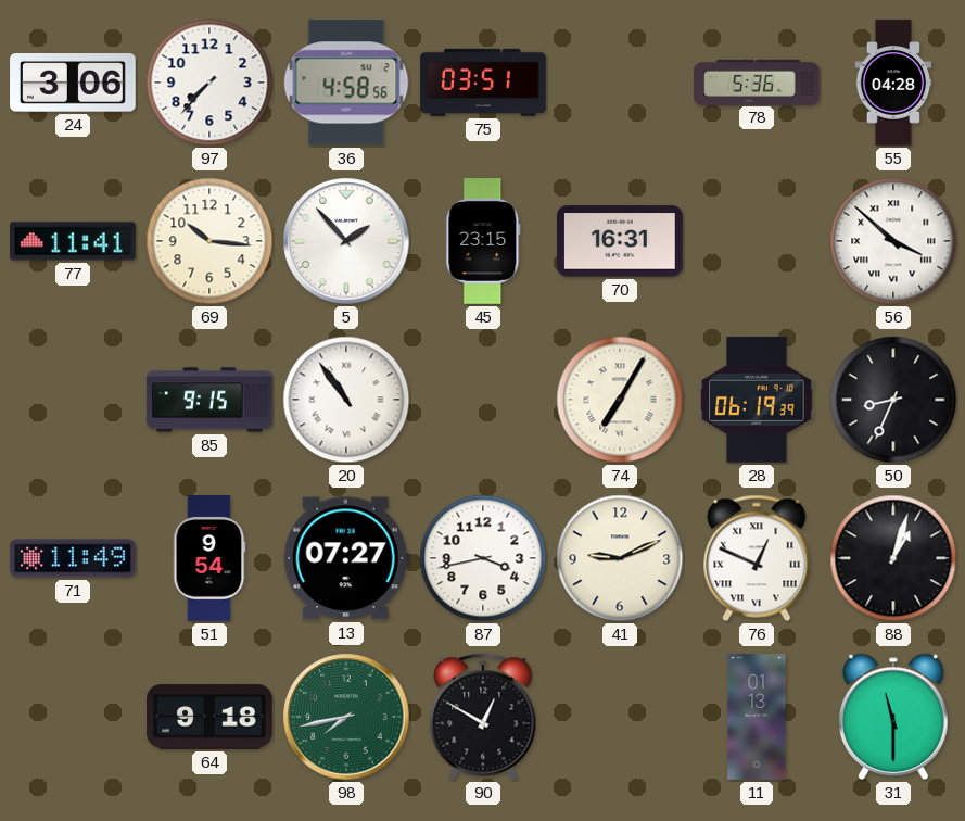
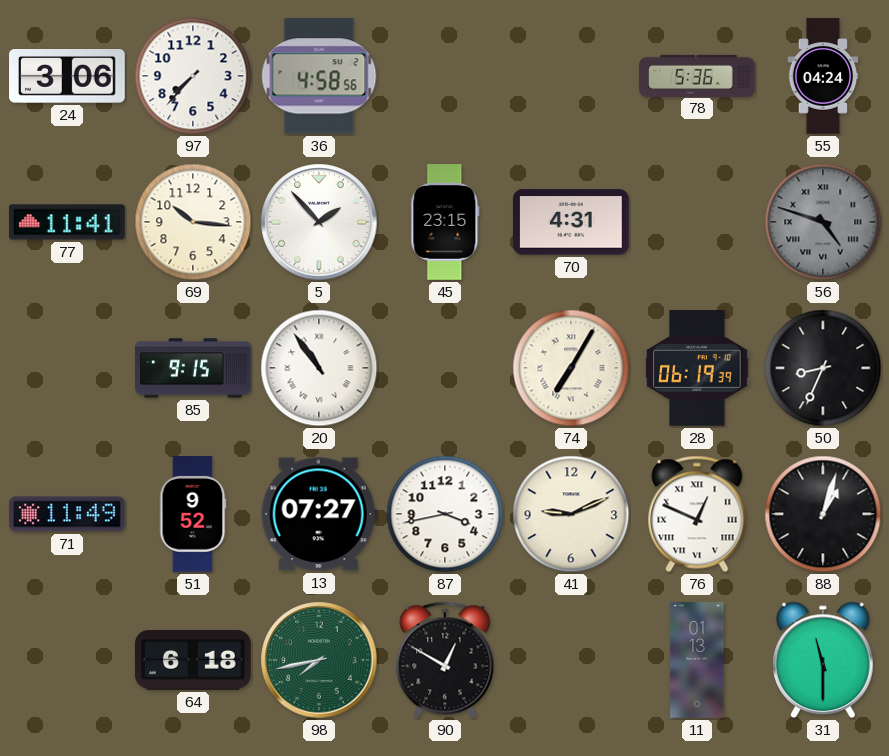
75: 03:51 -> none
55: 04:28 -> 04:24
70: 16:31 -> 4:31
56: 3:52 -> 4:48
56 dial: white -> grey
51: 9:54 -> 9:52
64: 9:18 -> 6:18
